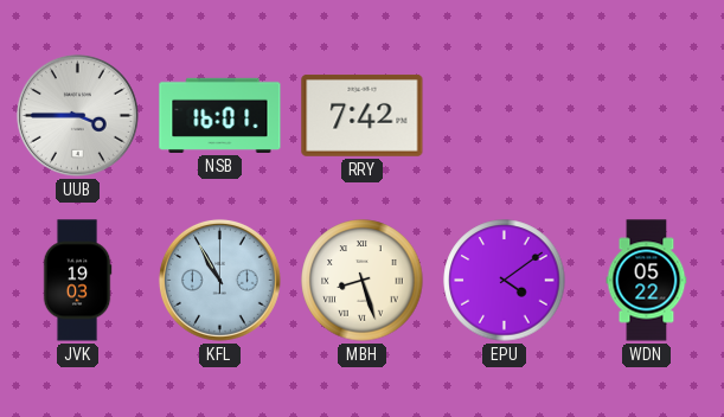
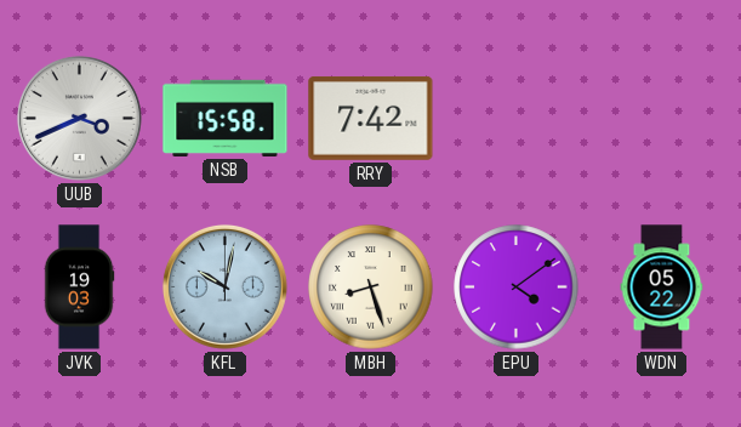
UUB: 3:45 -> 3:41
NSB: 16:01 -> 15:58
KFL: 10:55 -> 10:02
